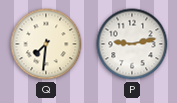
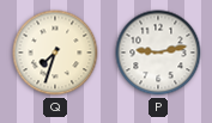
Q: 7:31 -> 7:33
